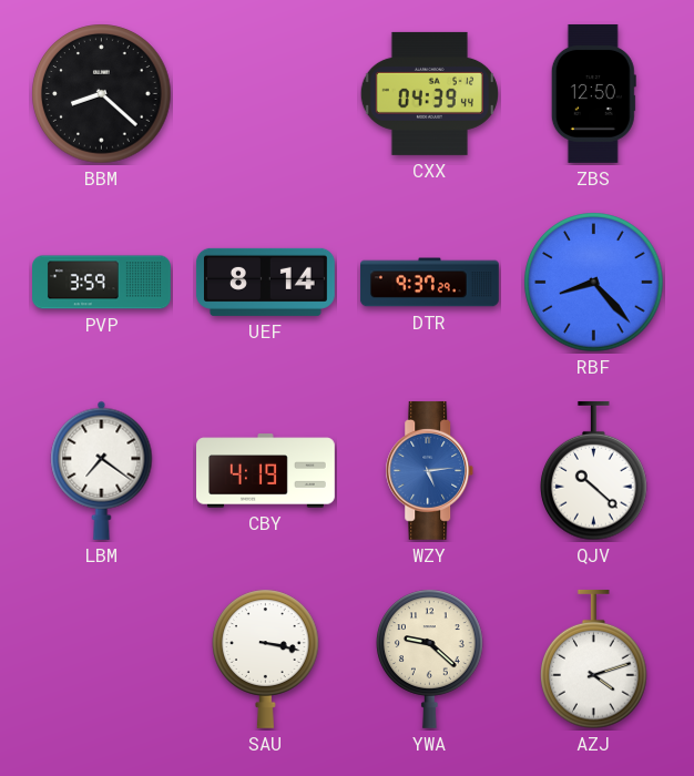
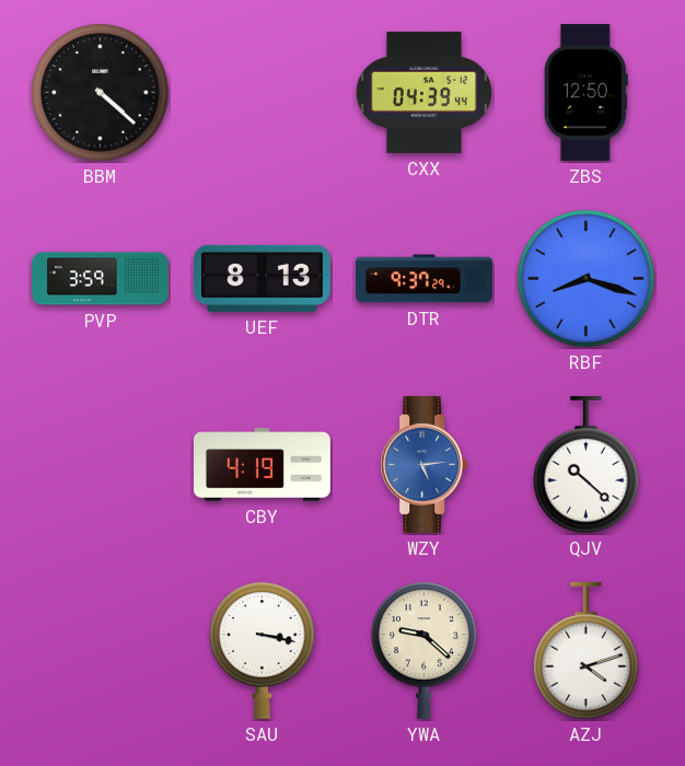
BBM: 8:22 -> 4:22
UEF: 8:14 -> 8:13
RBF: 8:23 -> 8:18
LBM: 7:21 -> none
